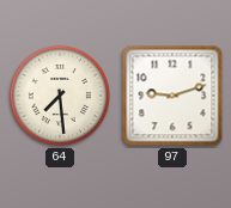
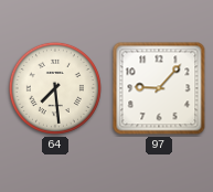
97: 9:12 -> 9:07
